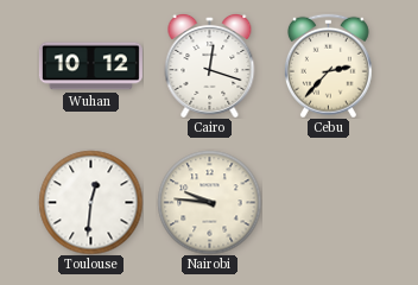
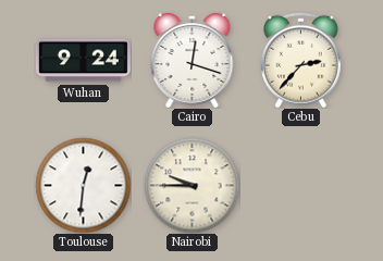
Wuhan: 10:12 -> 9:24
Nairobi: 9:46 -> 9:45
